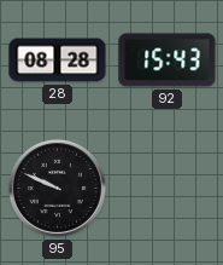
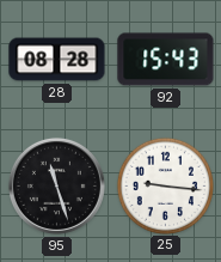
95: 9:49 -> 11:27
25: none -> 9:16
